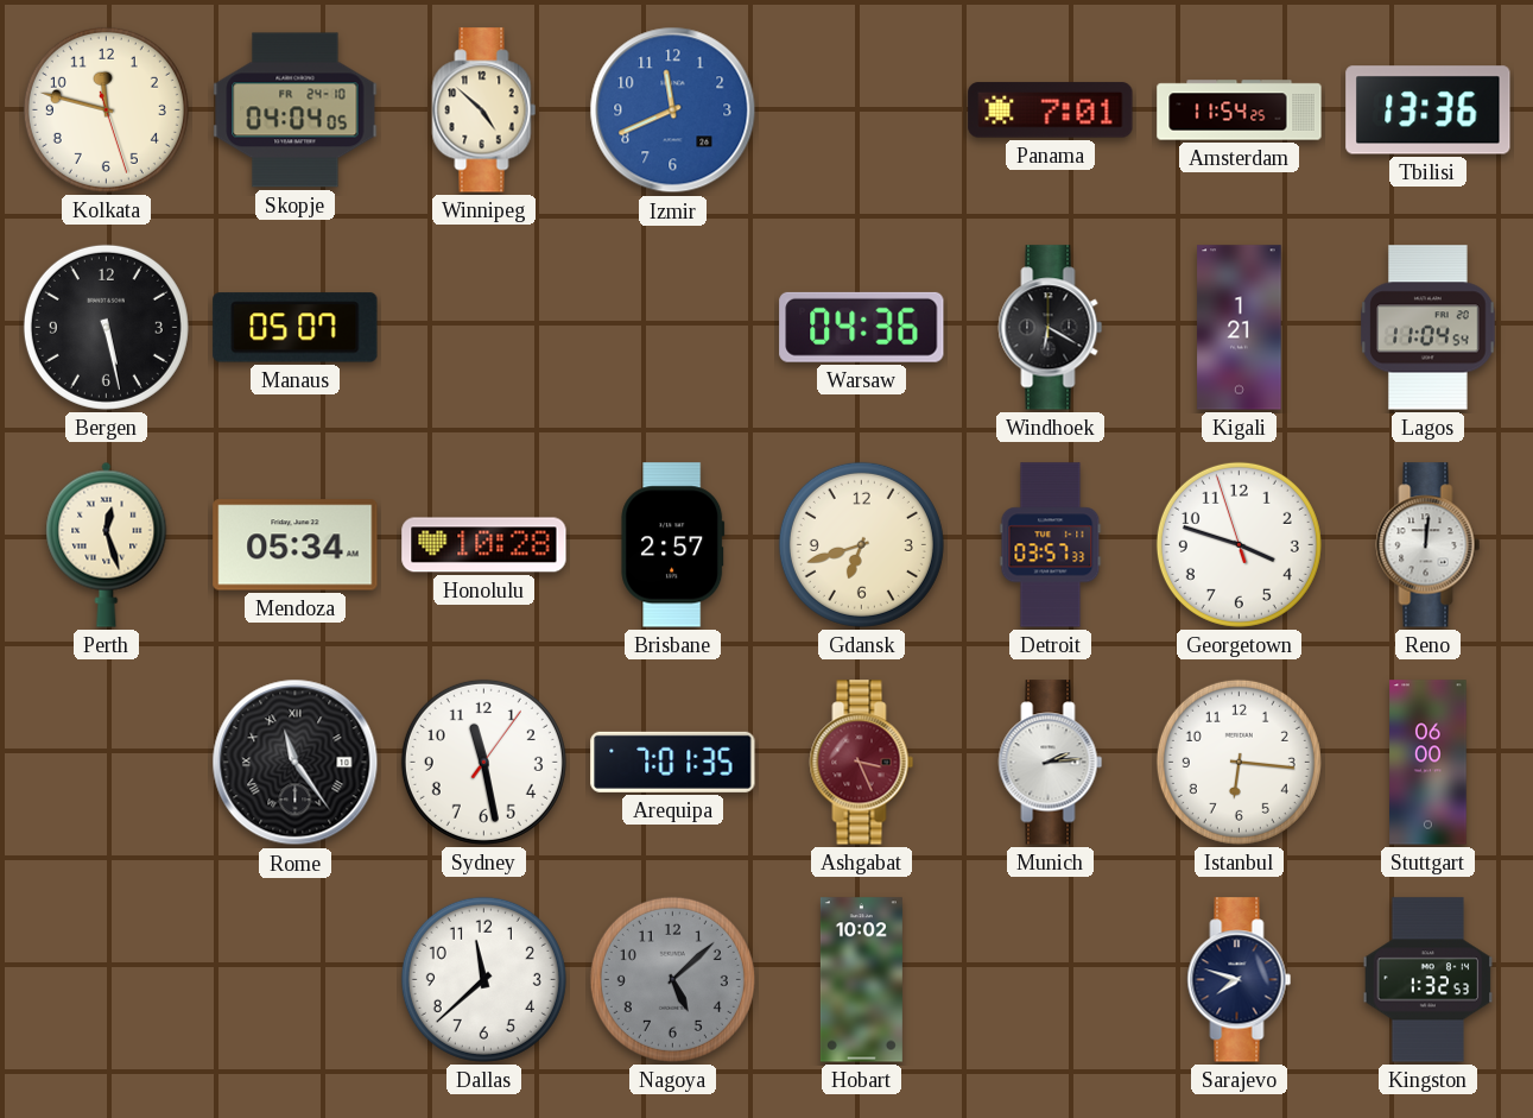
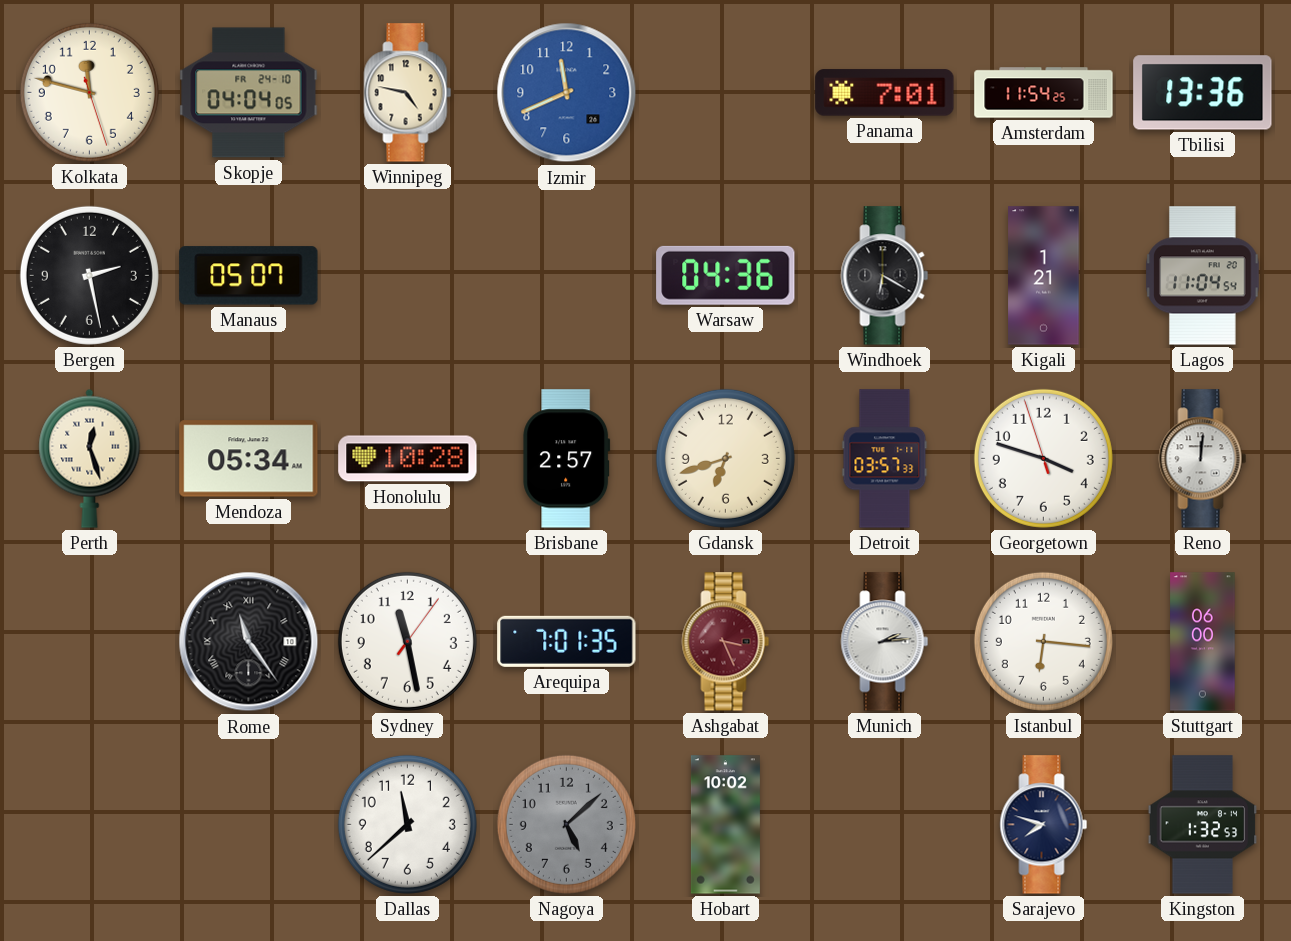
Winnipeg: 4:52 -> 4:47
Bergen: 5:28 -> 2:28
